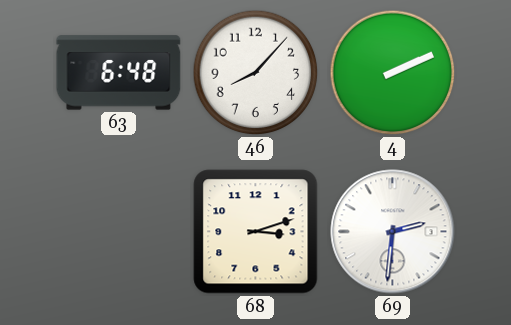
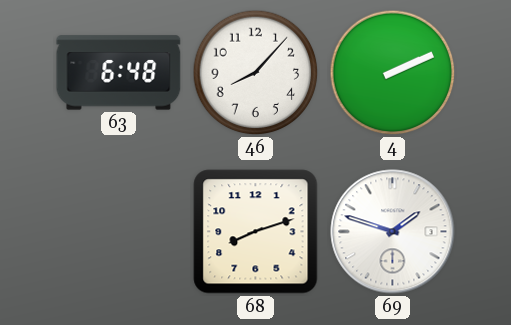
68: 3:12 -> 8:12
69: 2:31 -> 1:48
